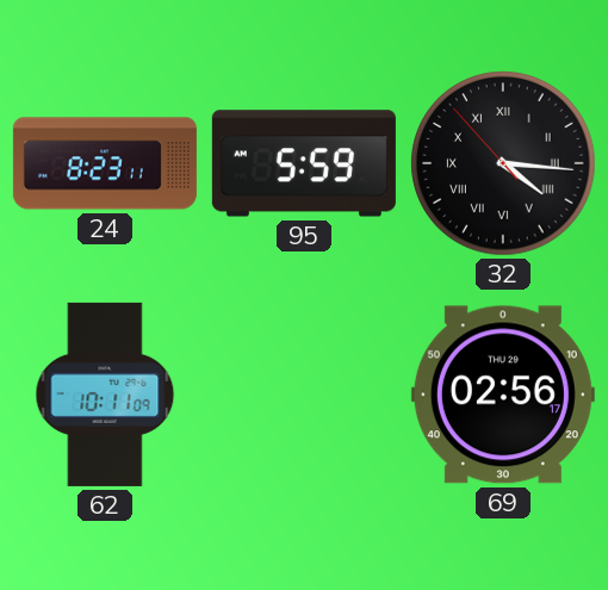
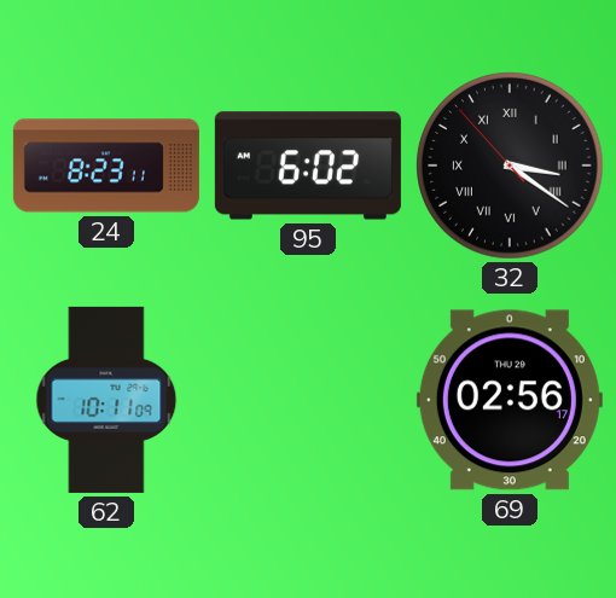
95: 5:59 -> 6:02
32: 4:15 -> 3:20
